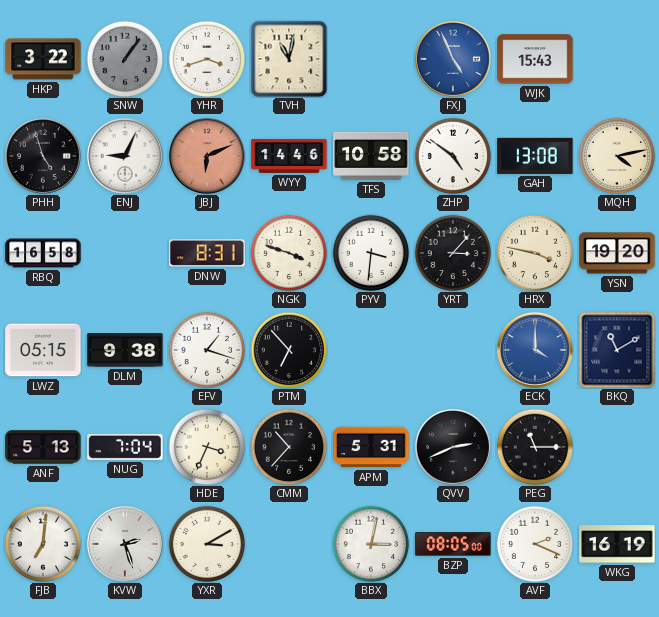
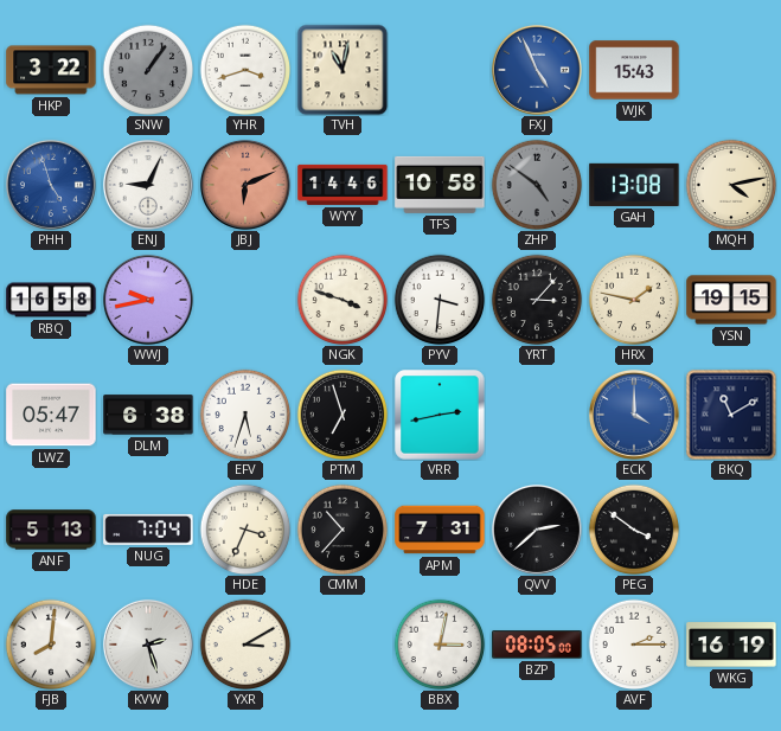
PHH dial: black -> blue
ZHP dial: white -> grey
WWJ: none -> 9:43
DNW: 8:31 -> none
HRX: 3:47 -> 1:47
YSN: 19:20 -> 19:15
LWZ: 05:15 -> 05:47
DLM: 9:38 -> 6:38
EFV: 1:18 -> 5:33
PTM: 6:53 -> 6:57
VRR: none -> 2:43
APM: 5:31 -> 7:31
QVV: 2:41 -> 2:38
PEG: 11:15 -> 3:51
FJB: 7:01 -> 8:01
AVF: 2:19 -> 2:15
